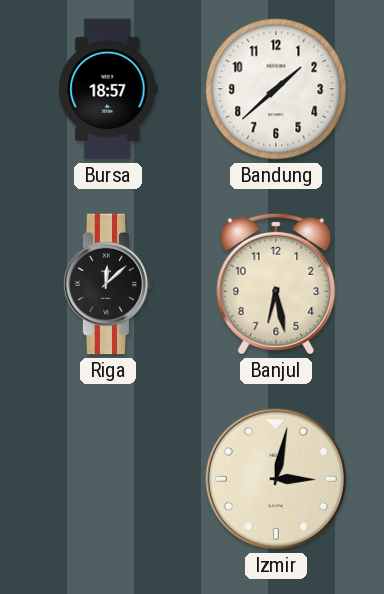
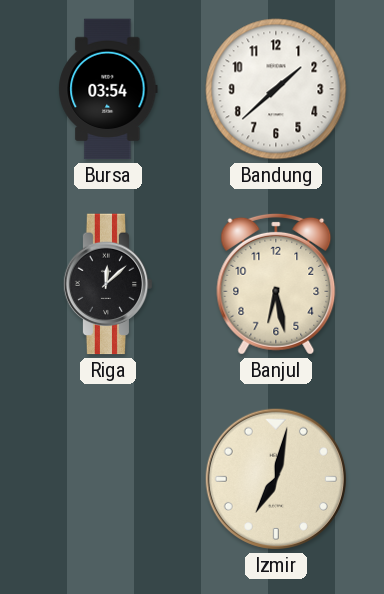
Bursa: 18:57 -> 03:54
Izmir: 3:02 -> 7:02
